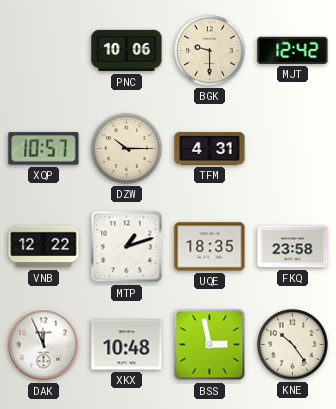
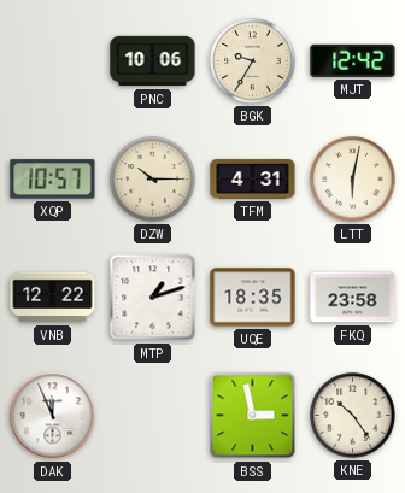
BGK: 9:30 -> 9:35
LTT: none -> 6:02
XKX: 10:48 -> none
